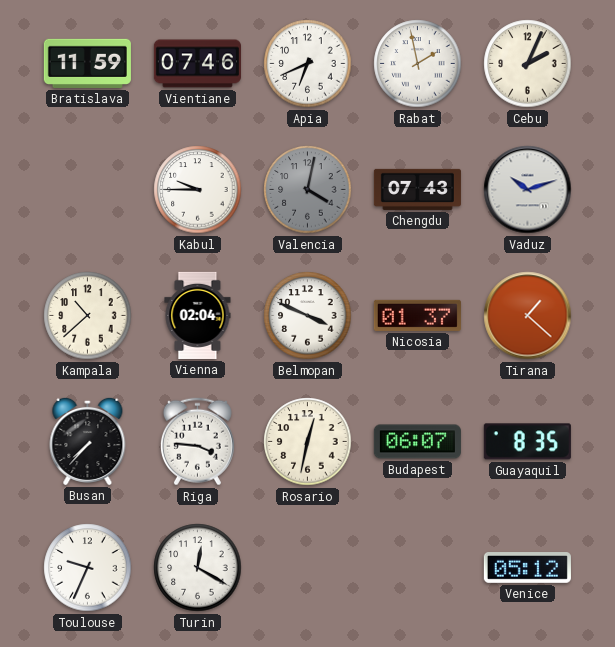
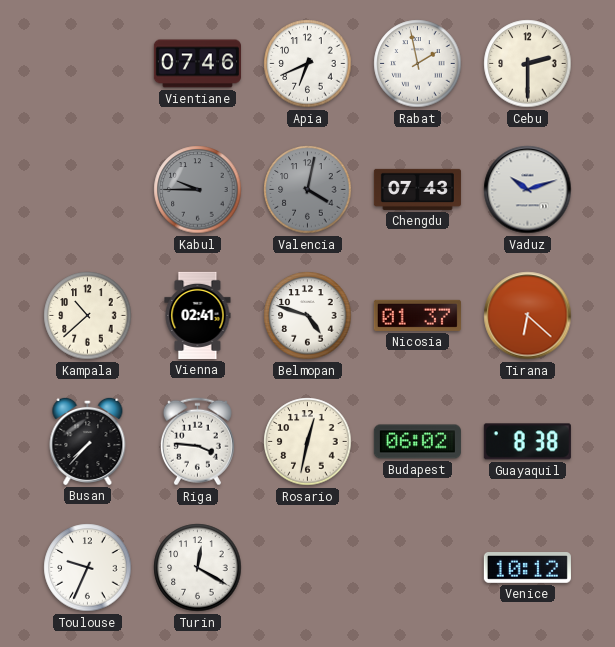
Bratislava: 11:59 -> none
Cebu: 2:04 -> 2:30
Kabul dial: white -> grey
Vienna: 02:04 -> 02:41
Belmopan: 3:49 -> 4:48
Tirana: 1:22 -> 6:22
Budapest: 06:07 -> 06:02
Guayaquil: 8:35 -> 8:38
Venice: 05:12 -> 10:12
